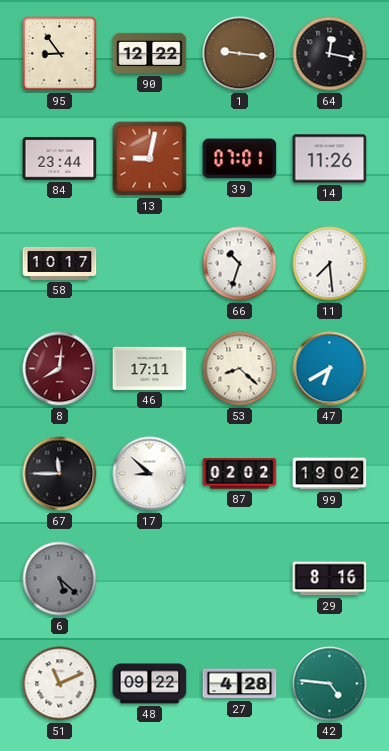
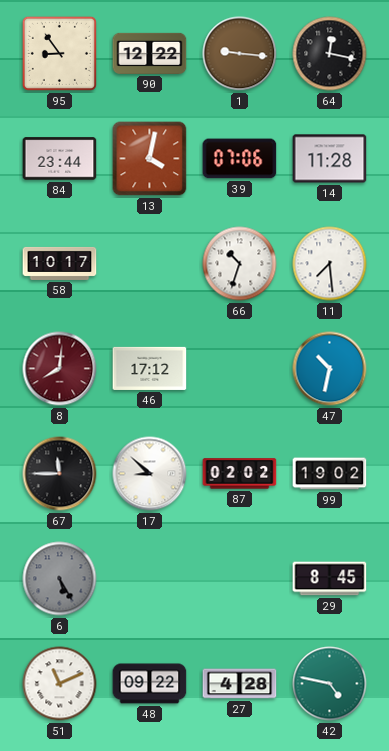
13: 9:02 -> 4:02
39: 07:01 -> 07:06
14: 11:26 -> 11:28
46: 17:11 -> 17:12
53: 8:22 -> none
47: 6:40 -> 10:32
6: 5:22 -> 5:25
29: 8:16 -> 8:45
42: 4:46 -> 4:47
